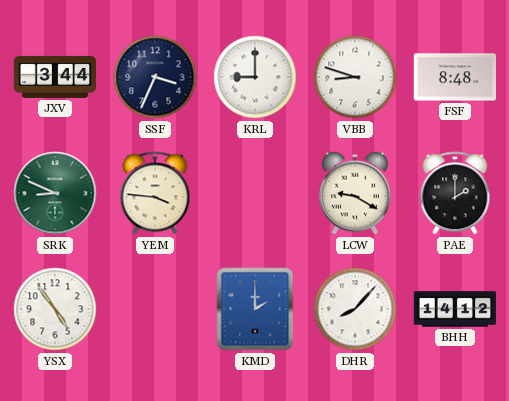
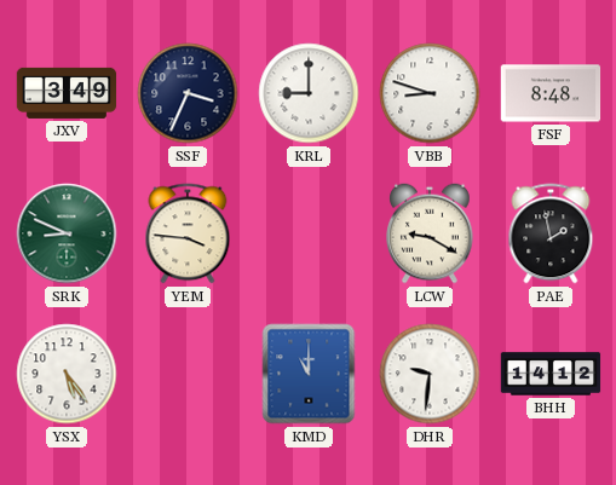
JXV: 3:44 -> 3:49
PAE: 2:00 -> 1:58
YSX: 4:54 -> 5:24
KMD: 2:00 -> 11:00
DHR: 8:07 -> 9:31
